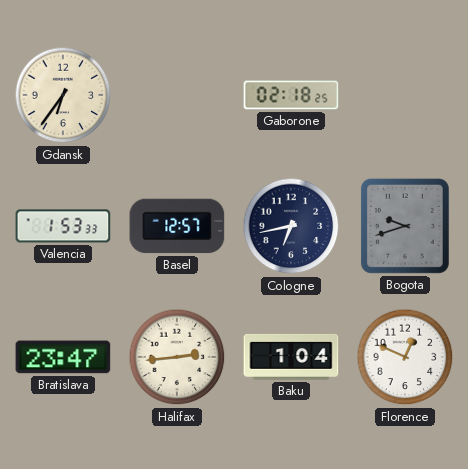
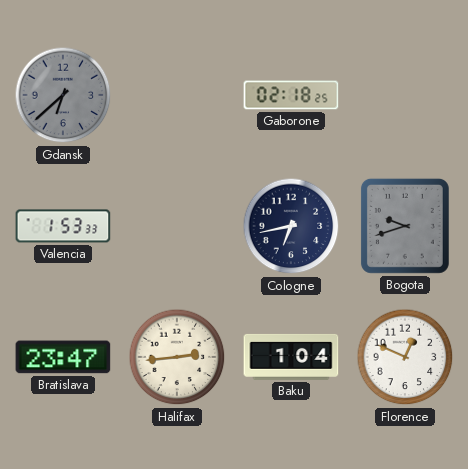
Gdansk: 6:36 -> 6:38
Gdansk dial: cream -> grey
Basel: 12:57 -> none
